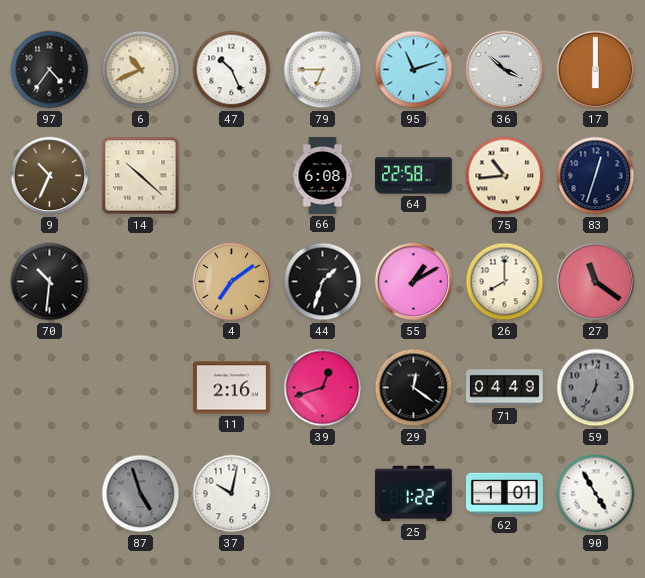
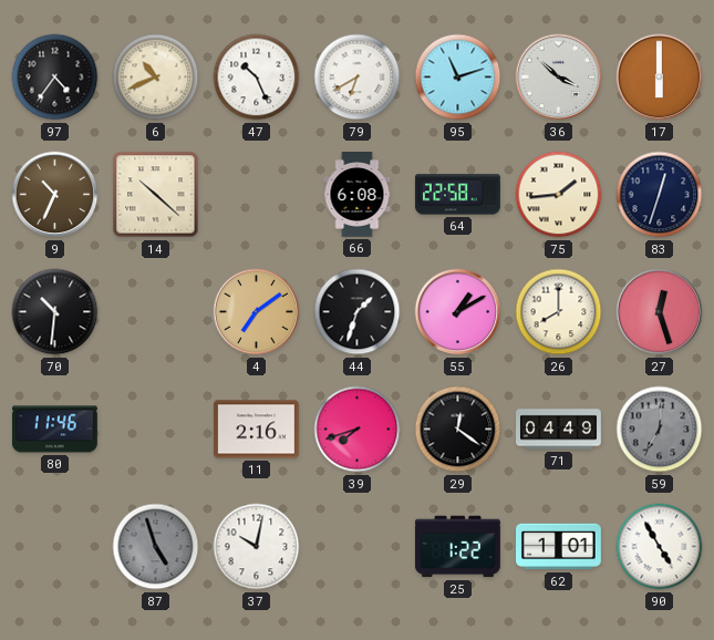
79: 6:45 -> 6:40
75: 10:44 -> 1:44
27: 11:21 -> 12:27
80: none -> 11:46
39: 12:42 -> 7:42
